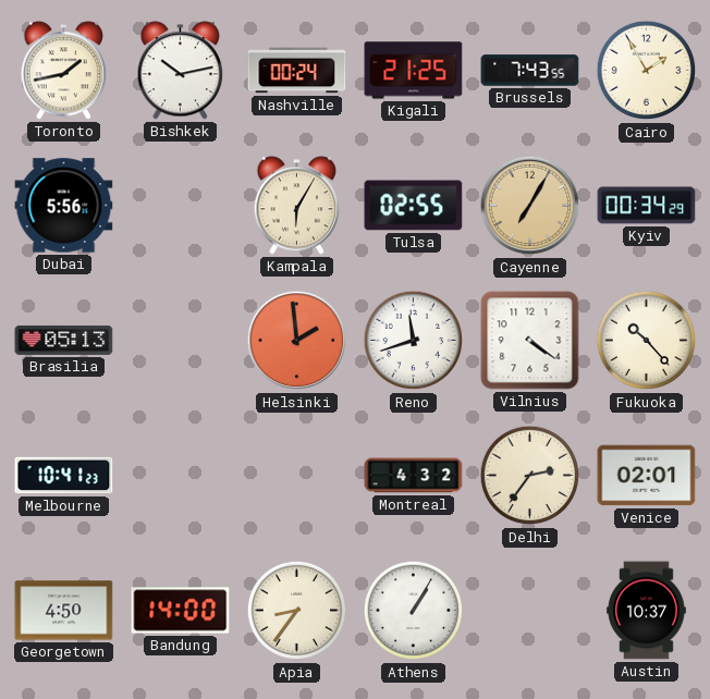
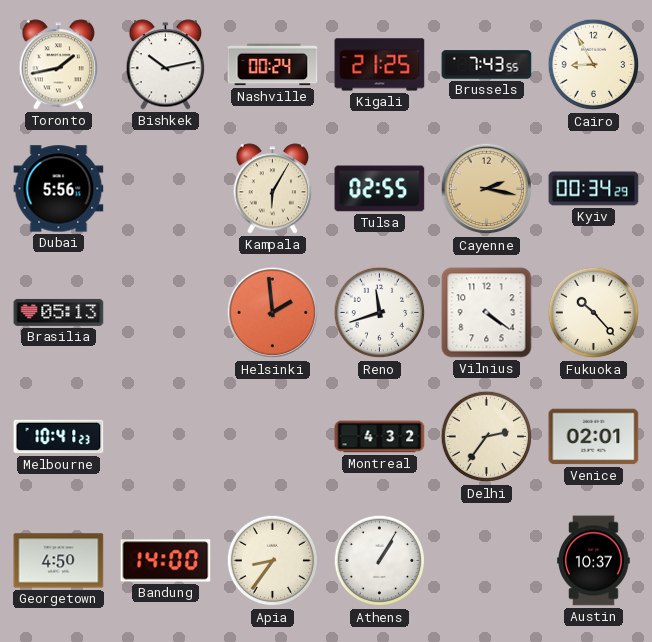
Cairo: 1:55 -> 8:55
Cayenne: 7:05 -> 2:17
